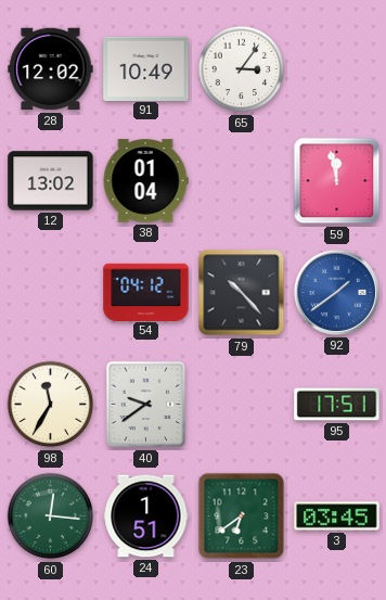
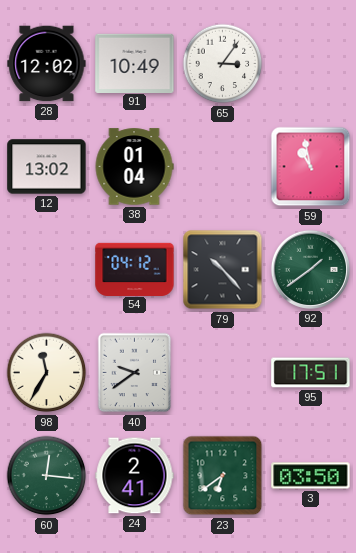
59: 11:58 -> 10:58
92 dial: blue -> green
24: 1:51 -> 2:41
3: 03:45 -> 03:50
